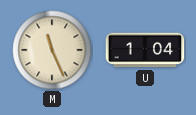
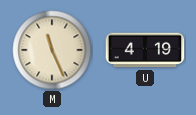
U: 1:04 -> 4:19
